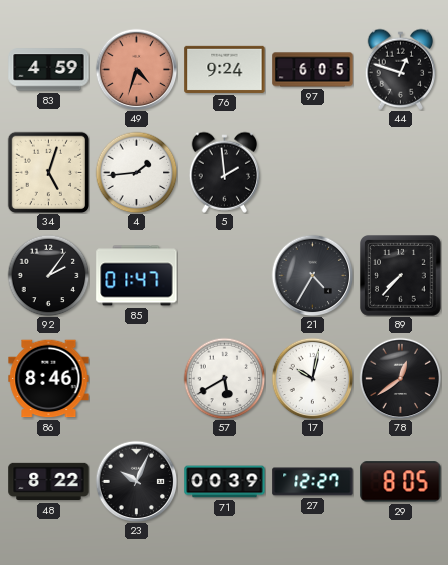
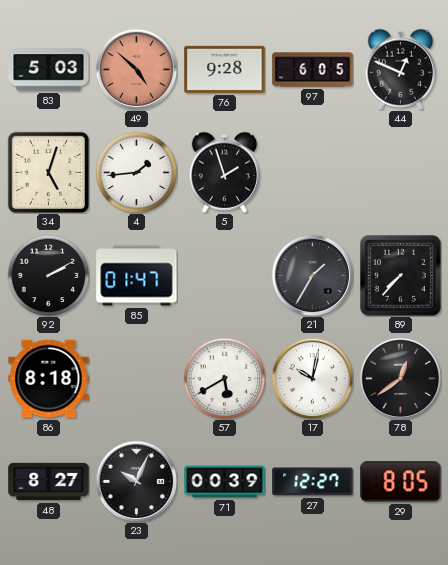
83: 4:59 -> 5:03
49: 4:33 -> 4:52
76: 9:24 -> 9:28
44: 12:48 -> 12:49
5: 1:59 -> 1:57
92: 2:06 -> 2:10
21: 4:35 -> 1:35
86: 8:46 -> 8:18
48: 8:22 -> 8:27
